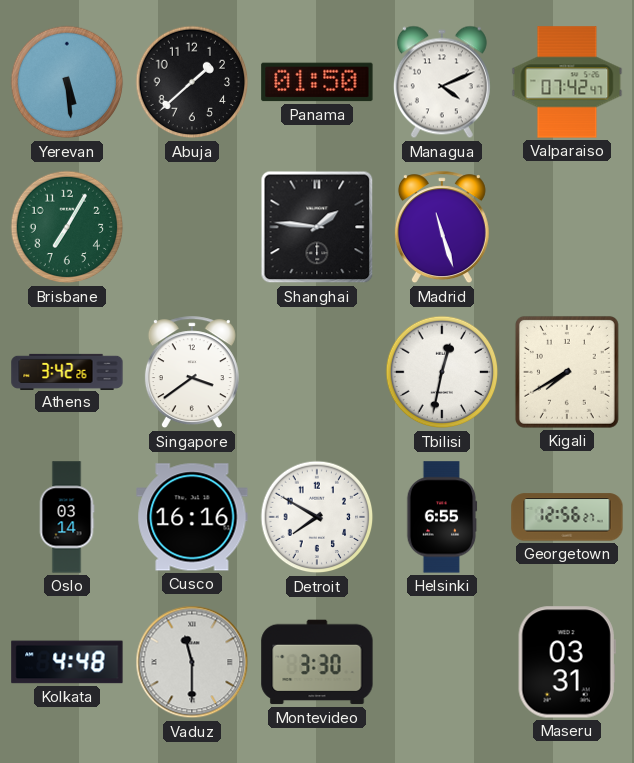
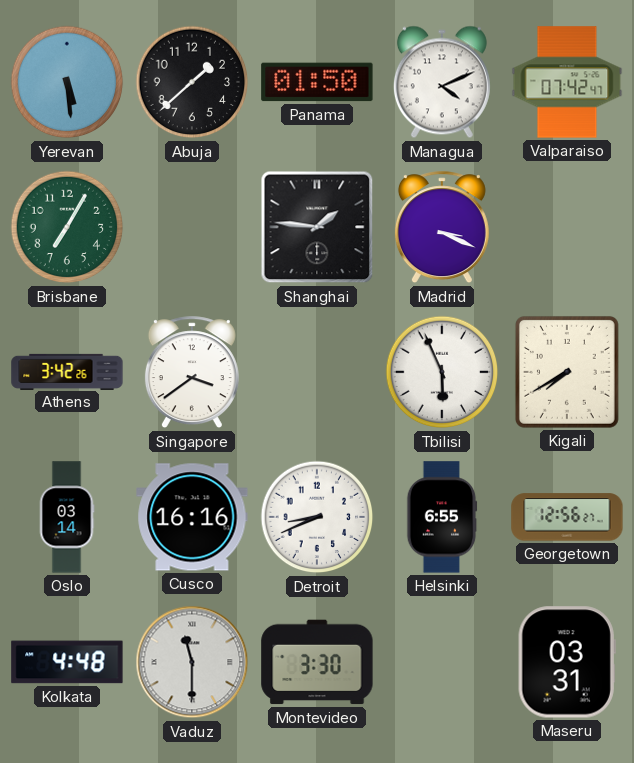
Madrid: 11:27 -> 3:19
Tbilisi: 12:32 -> 5:56
Detroit: 7:50 -> 8:41
